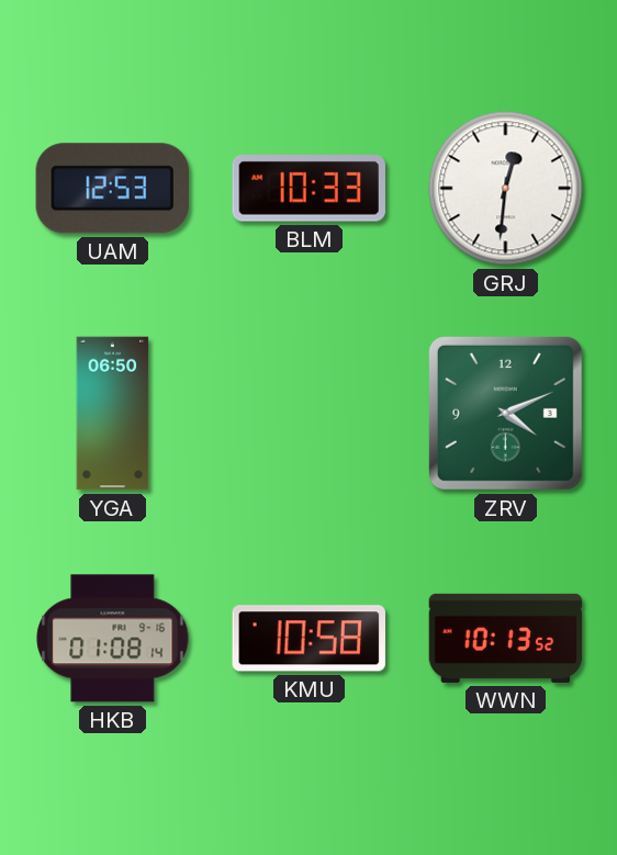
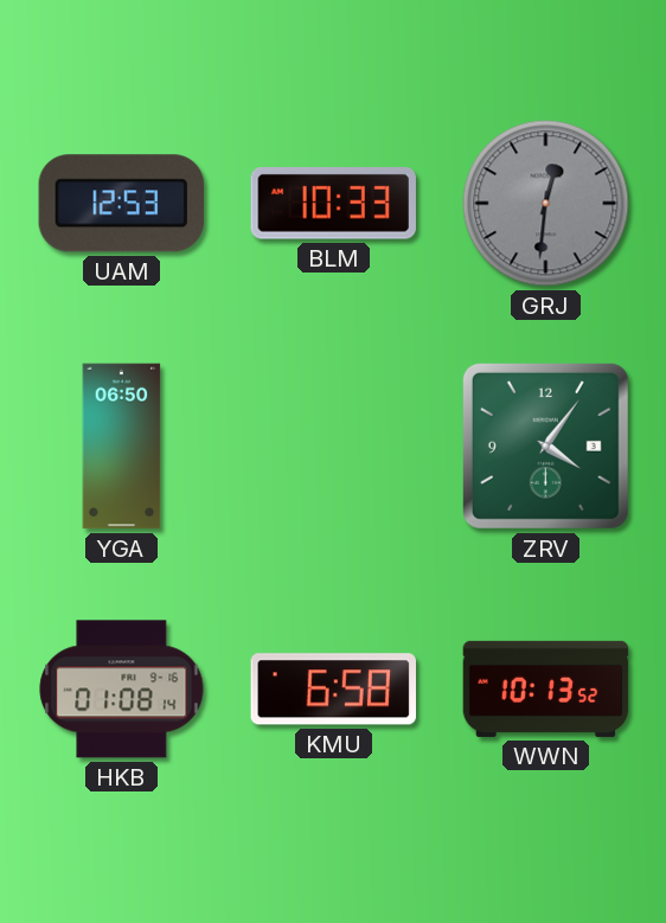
GRJ dial: white -> grey
ZRV: 4:11 -> 4:06
KMU: 10:58 -> 6:58
